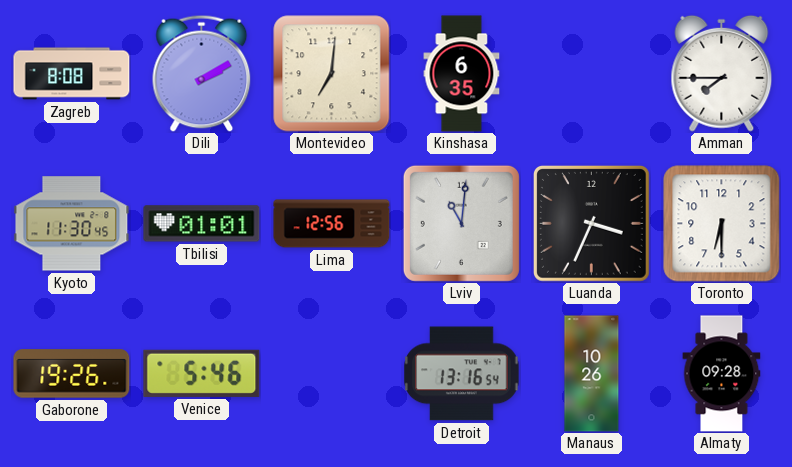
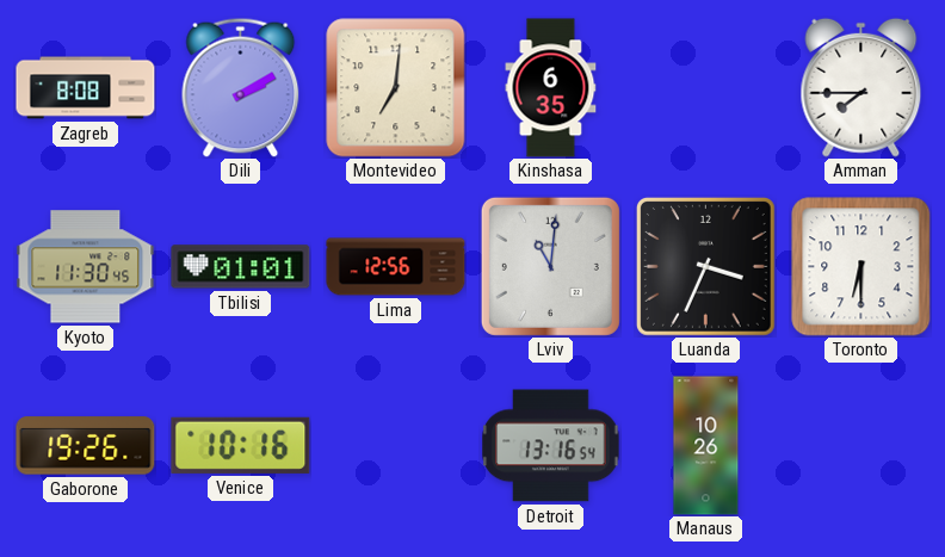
Venice: 5:46 -> 10:16
Almaty: 09:28 -> none
